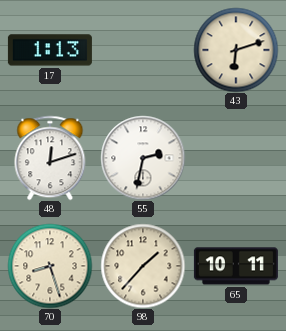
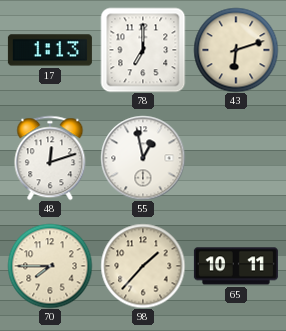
78: none -> 7:00
55: 2:32 -> 12:58
70: 8:27 -> 7:45
